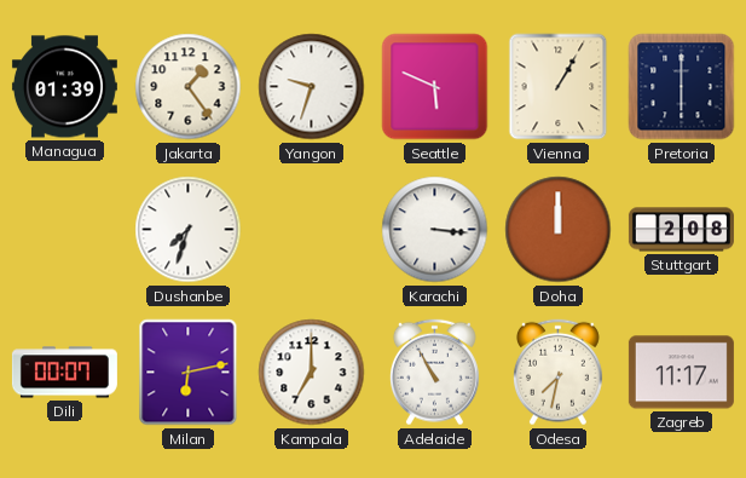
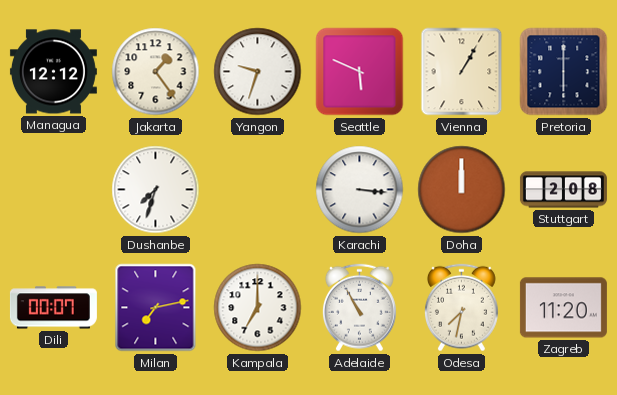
Managua: 01:39 -> 12:12
Milan: 6:13 -> 7:13
Zagreb: 11:17 -> 11:20
